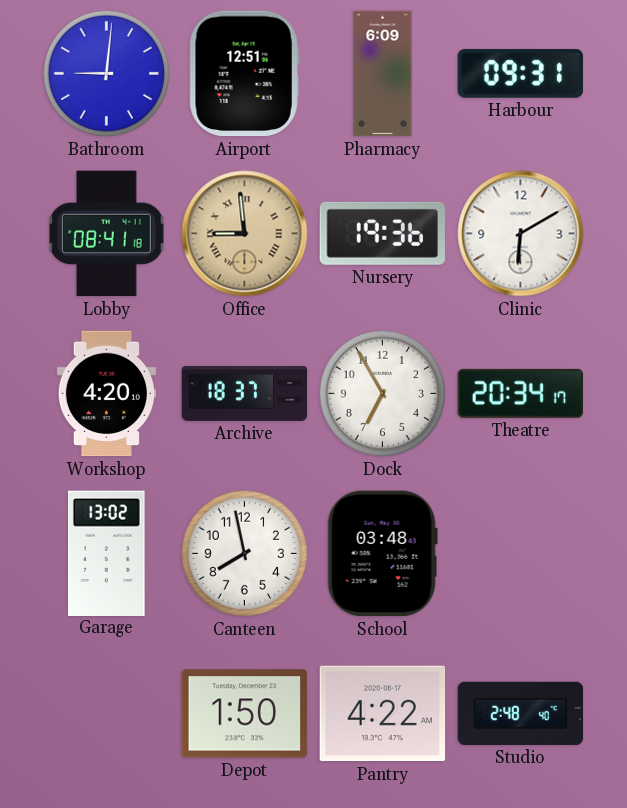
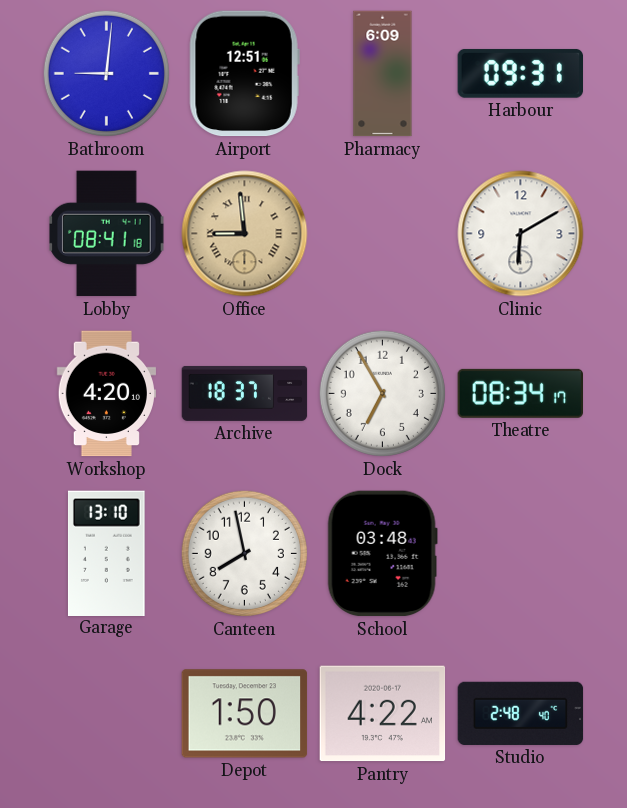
Nursery: 19:36 -> none
Theatre: 20:34 -> 08:34
Garage: 13:02 -> 13:10
